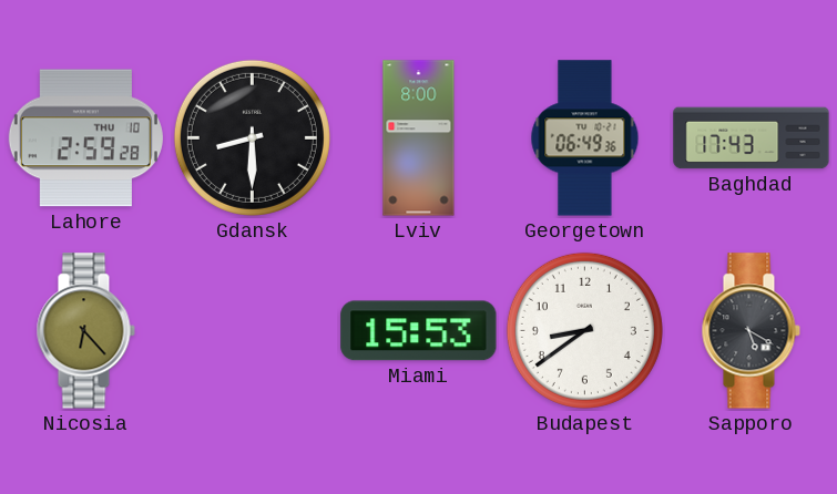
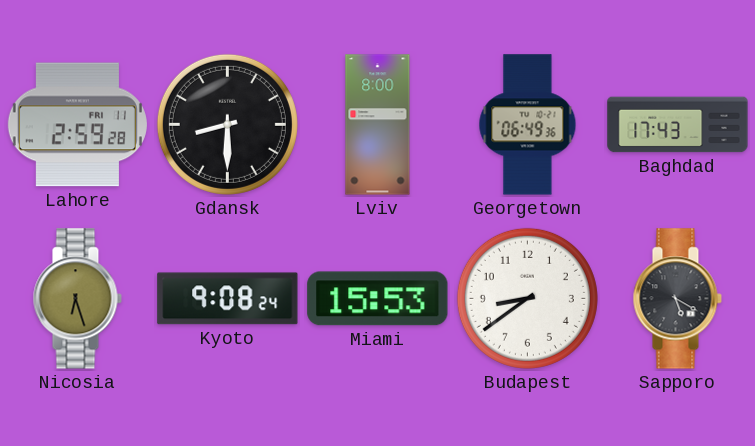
Lahore date: THU 10 -> FRI 11
Nicosia: 6:23 -> 6:27
Kyoto: none -> 9:08
